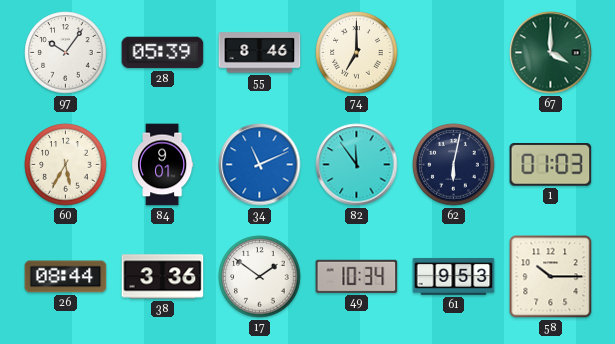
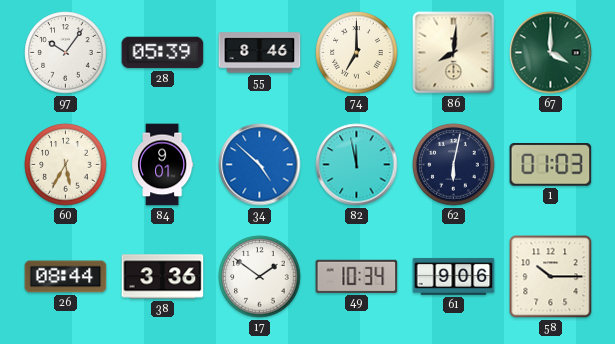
86: none -> 8:01
34: 11:11 -> 4:52
82: 11:54 -> 11:58
61: 9:53 -> 9:06
